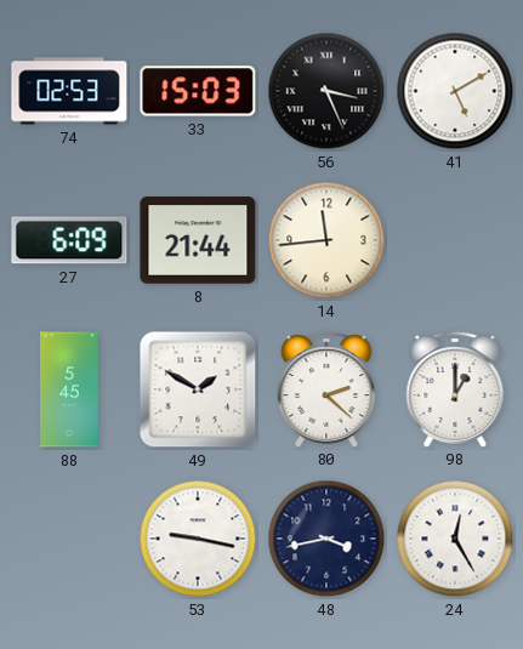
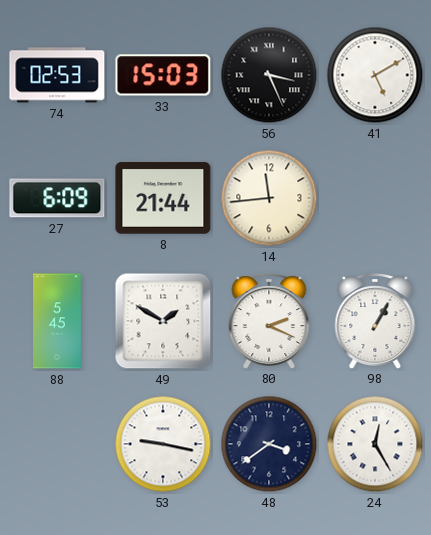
80: 2:22 -> 2:19
98: 1:00 -> 1:05
48: 3:43 -> 3:39
